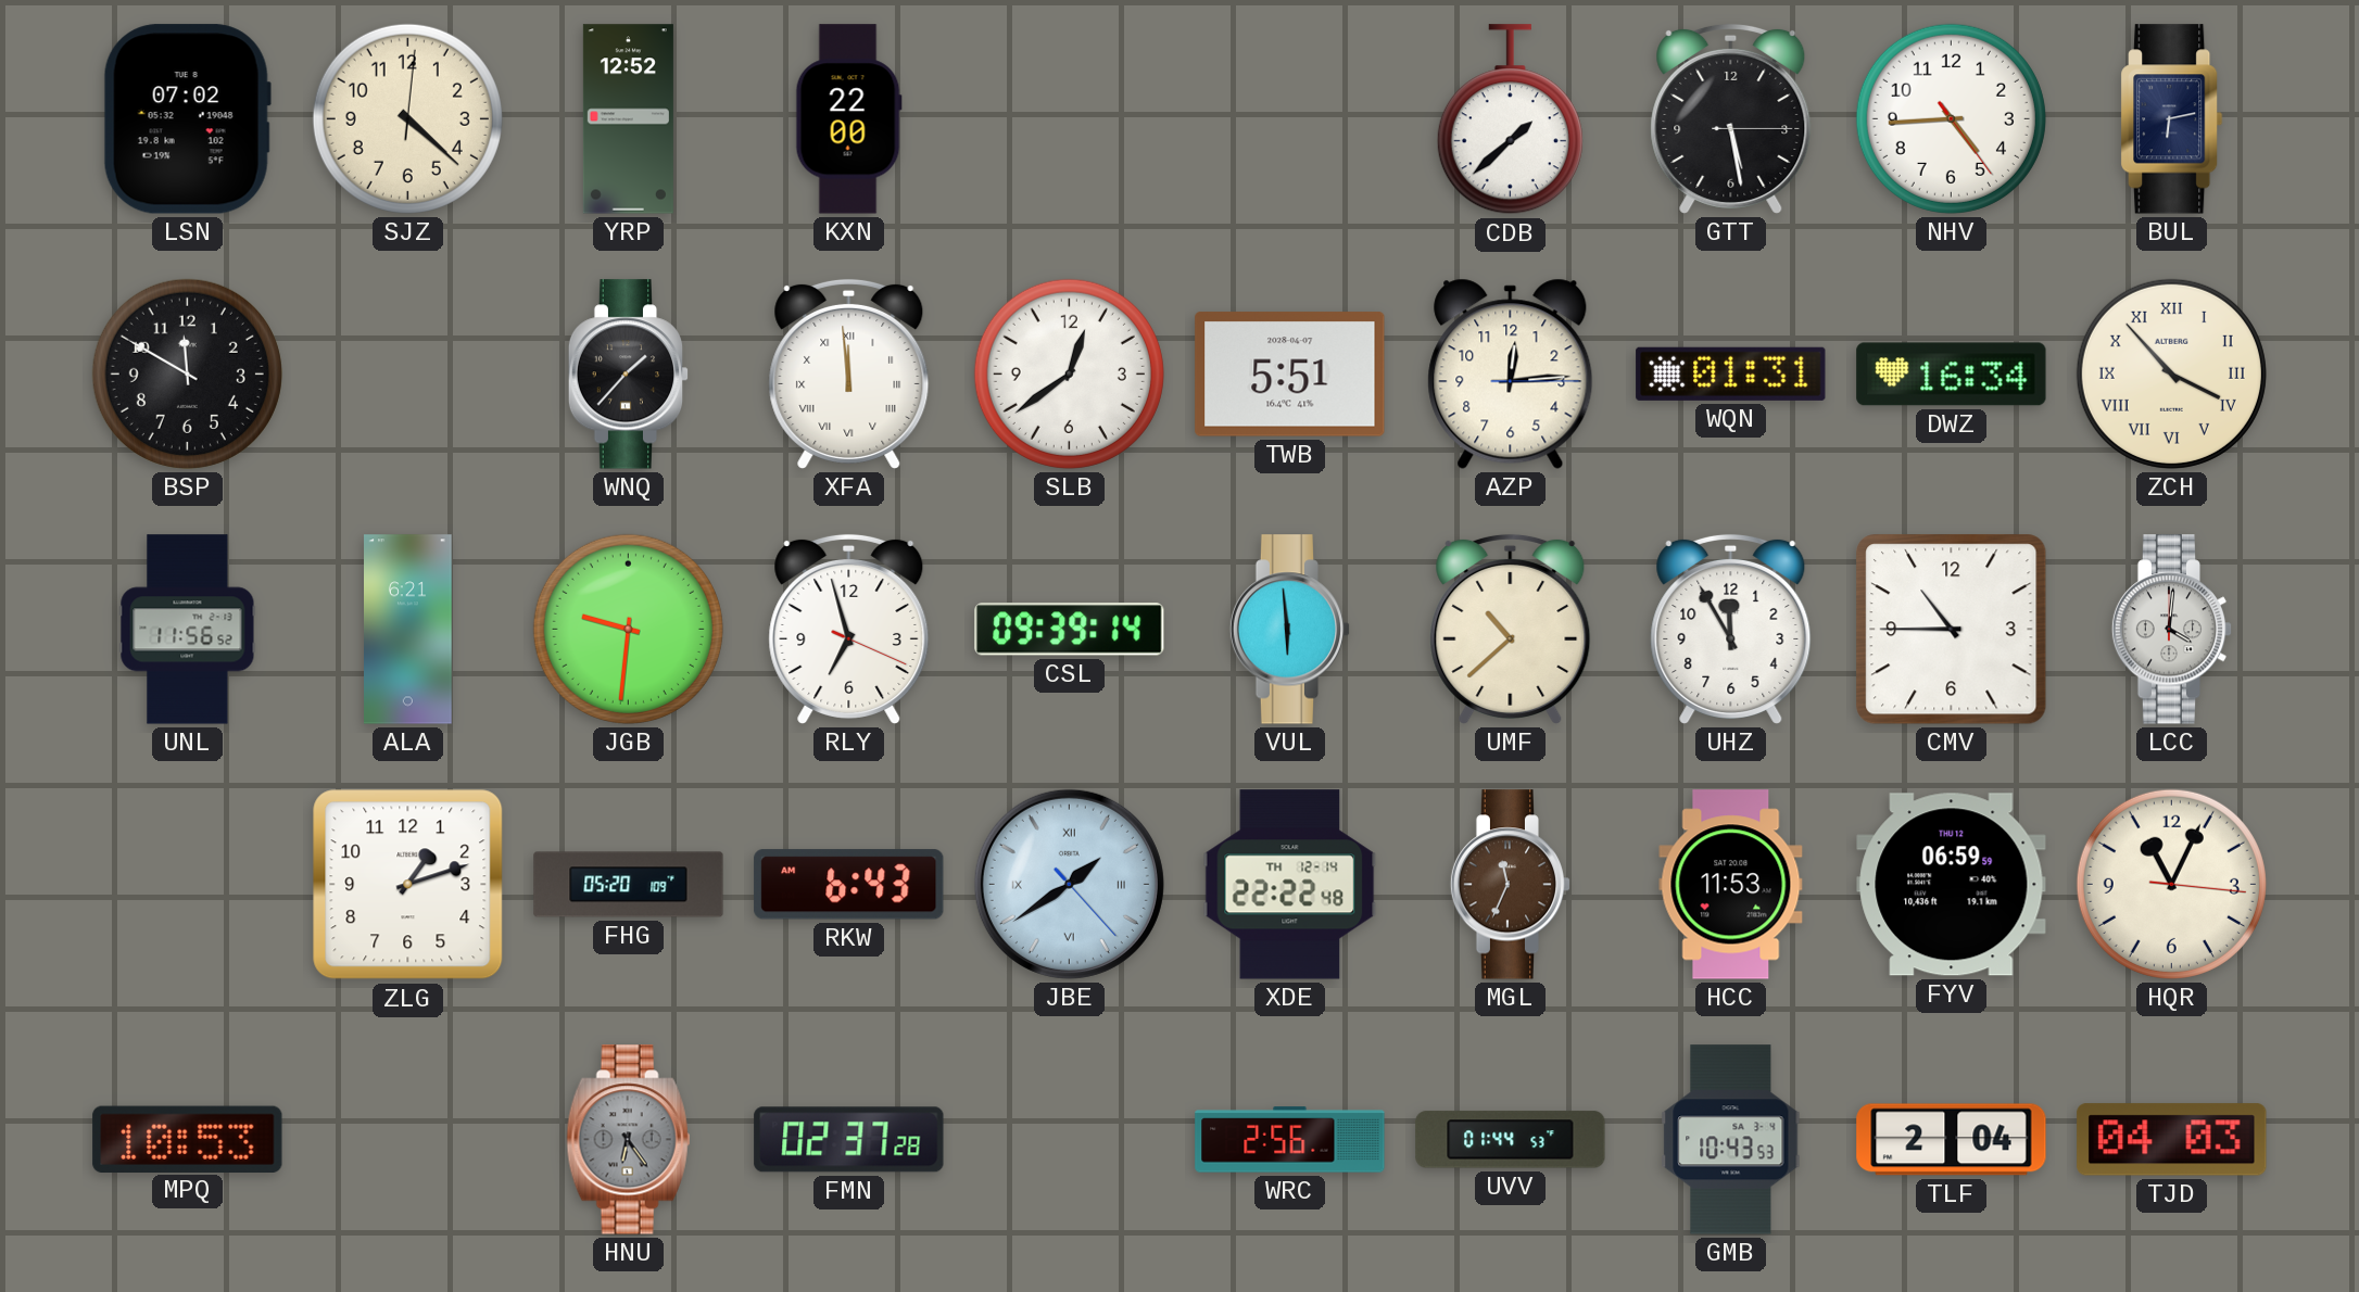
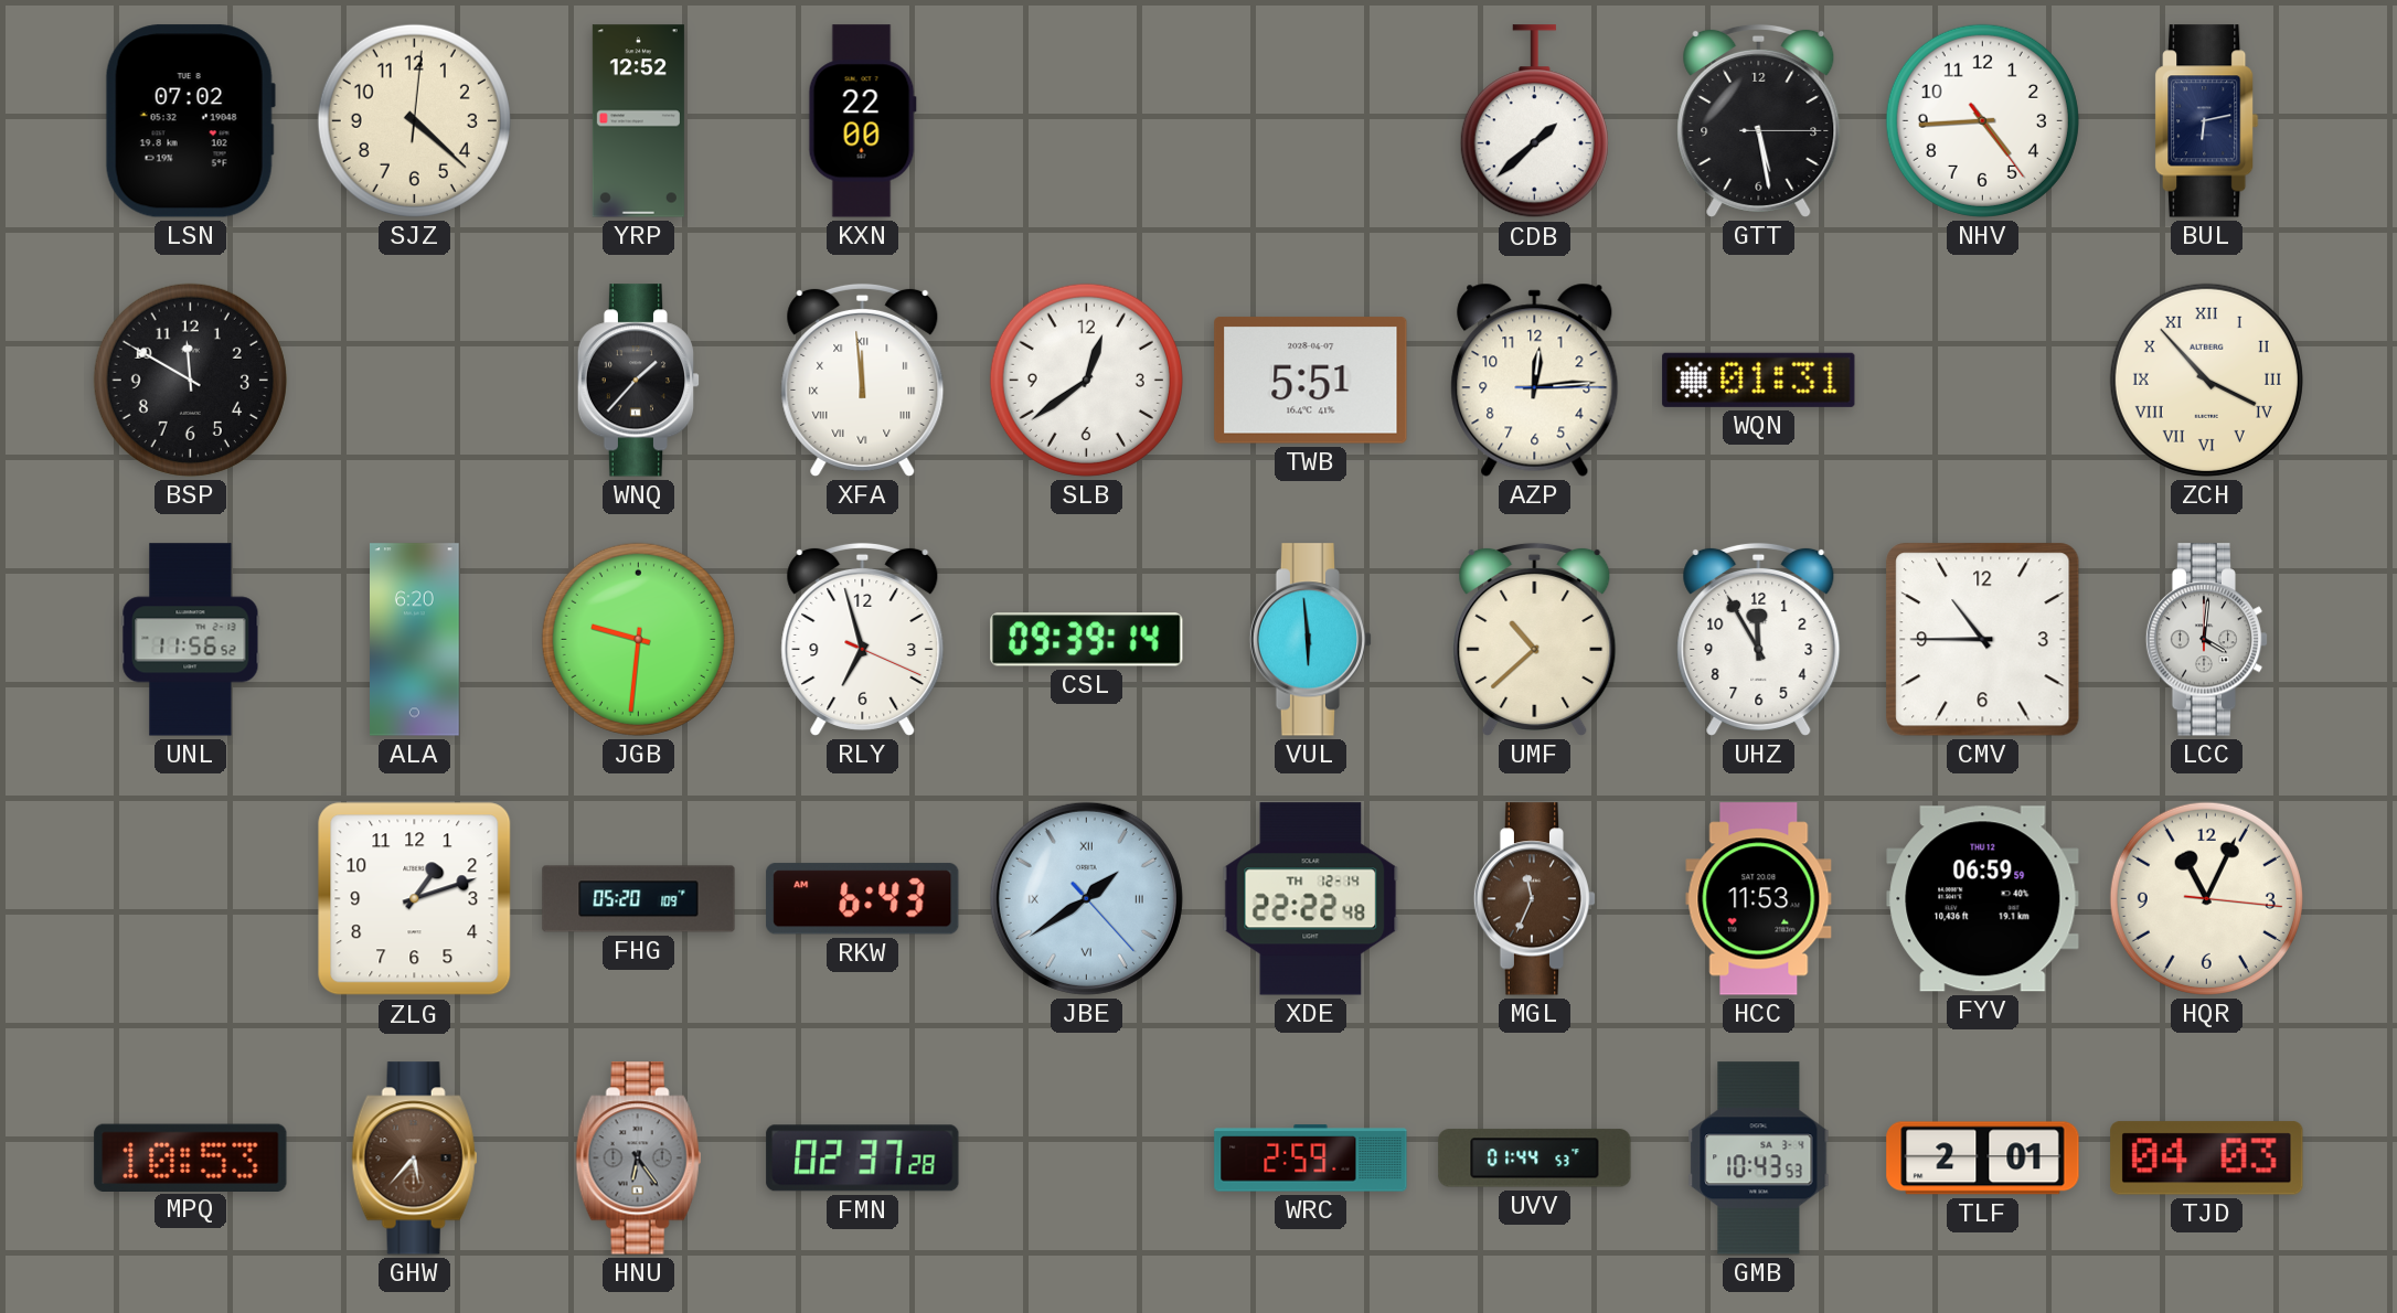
DWZ: 16:34 -> none
ALA: 6:21 -> 6:20
GHW: none -> 5:37
WRC: 2:56 -> 2:59
TLF: 2:04 -> 2:01
